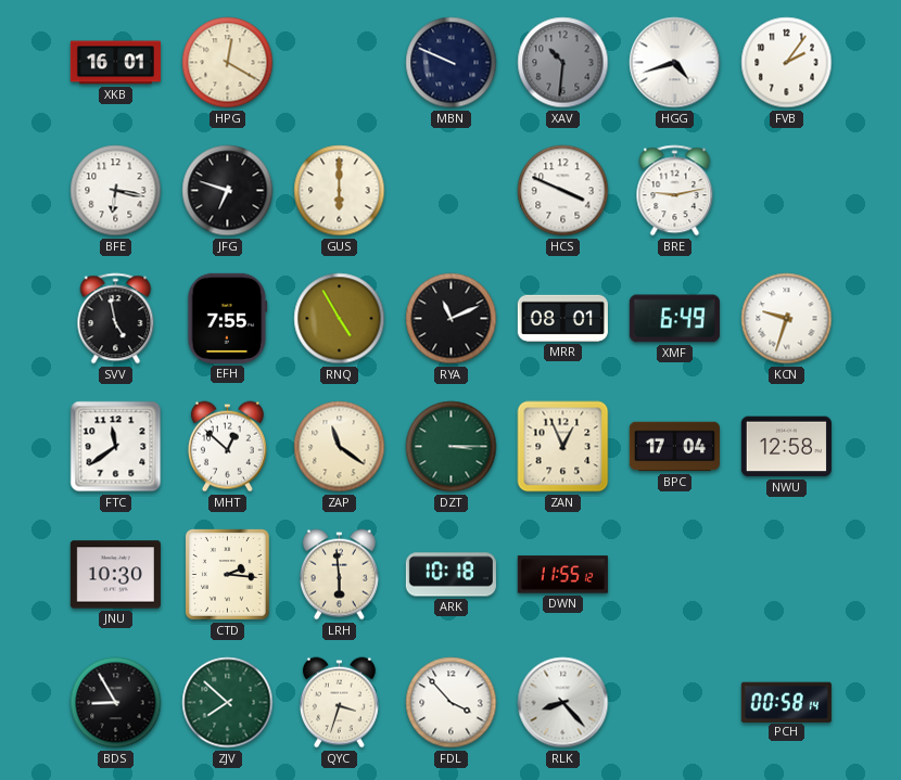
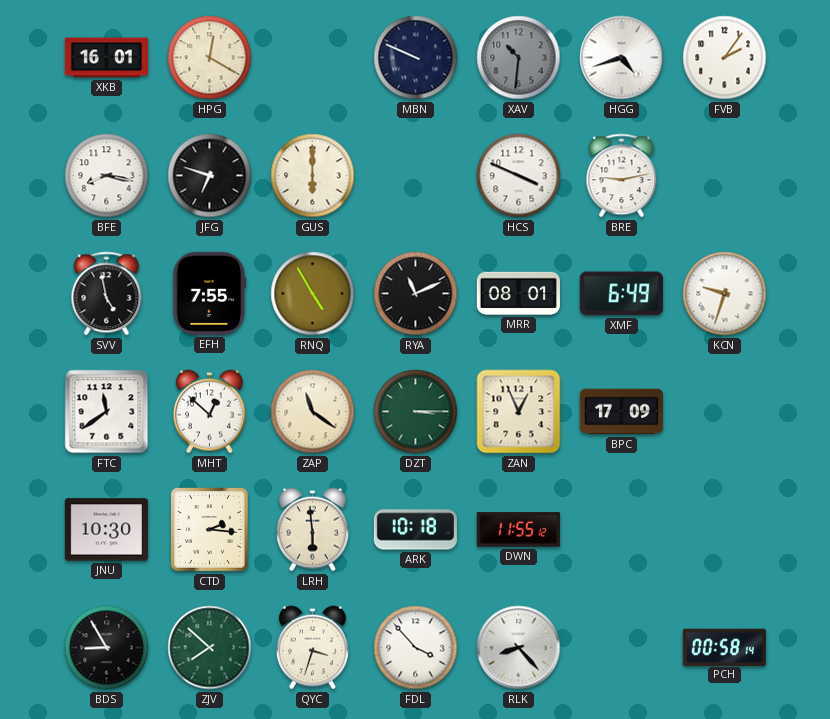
BFE: 6:17 -> 8:17
BPC: 17:04 -> 17:09
NWU: 12:58 -> none
